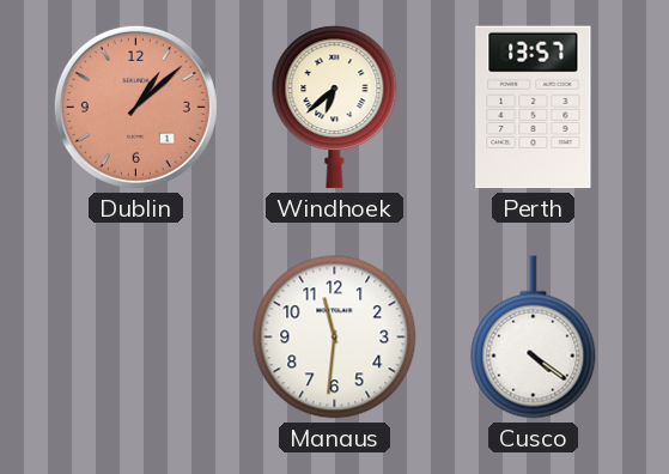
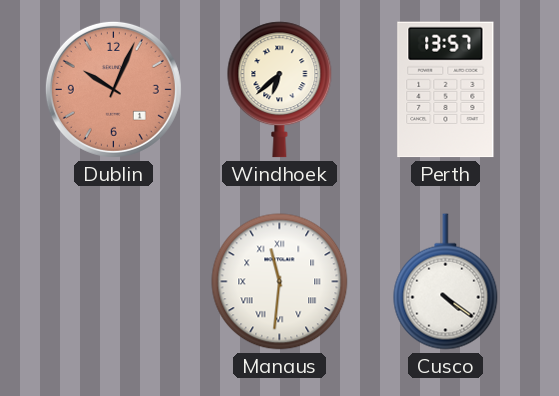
Dublin: 1:08 -> 10:04
Manaus numerals: Arabic -> Roman
